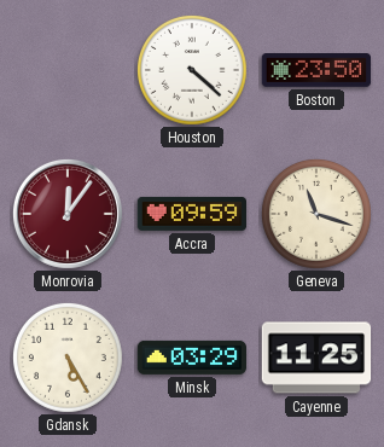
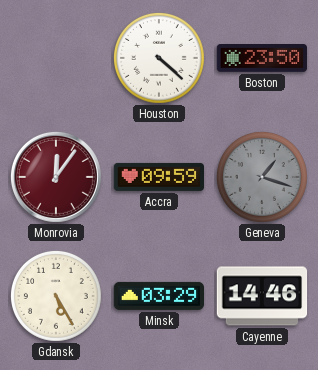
Geneva: 11:18 -> 1:18
Geneva dial: cream -> grey
Cayenne: 11:25 -> 14:46
